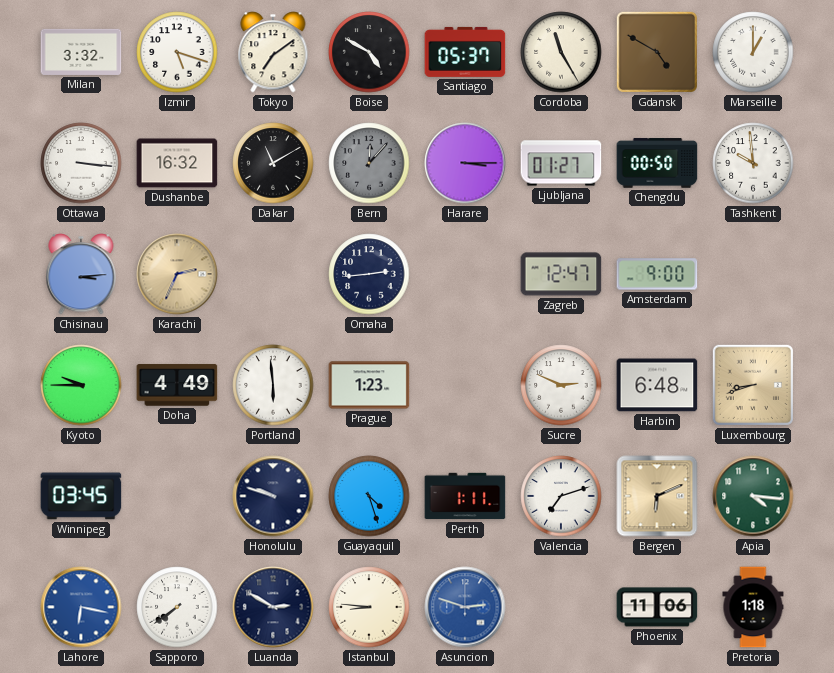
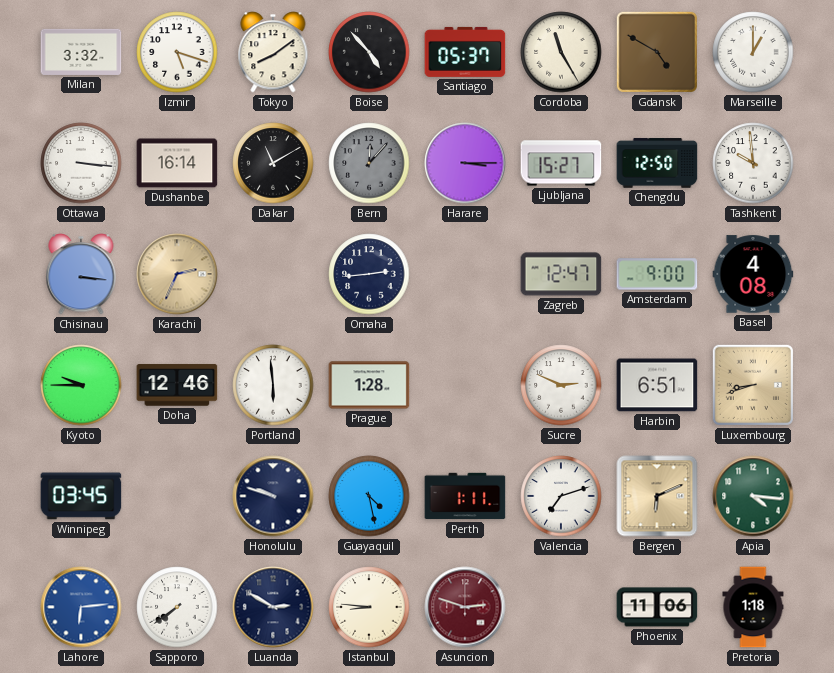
Tokyo: 7:09 -> 8:09
Boise: 4:50 -> 4:53
Dushanbe: 16:32 -> 16:14
Ljubljana: 01:27 -> 15:27
Chengdu: 00:50 -> 12:50
Chisinau: 3:14 -> 3:16
Basel: none -> 4:08
Doha: 4:49 -> 12:46
Prague: 1:23 -> 1:28
Harbin: 6:48 -> 6:51
Guayaquil: 4:27 -> 4:28
Lahore: 6:17 -> 6:14
Asuncion dial: blue -> burgundy
